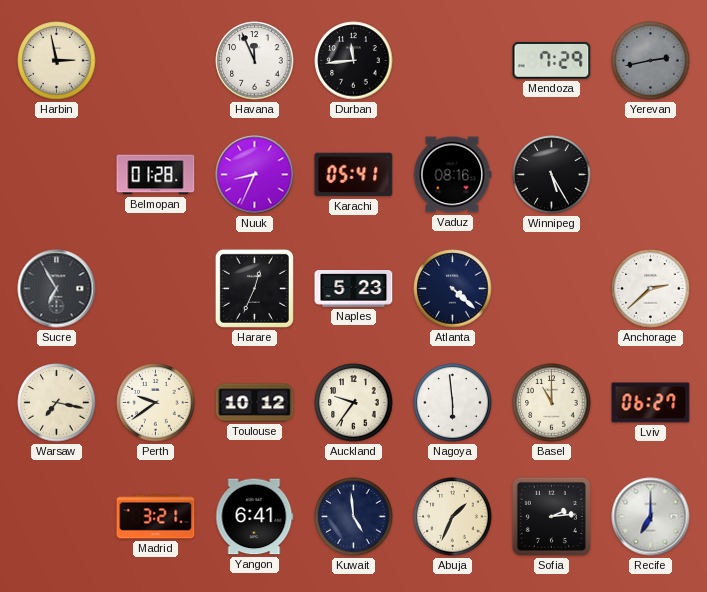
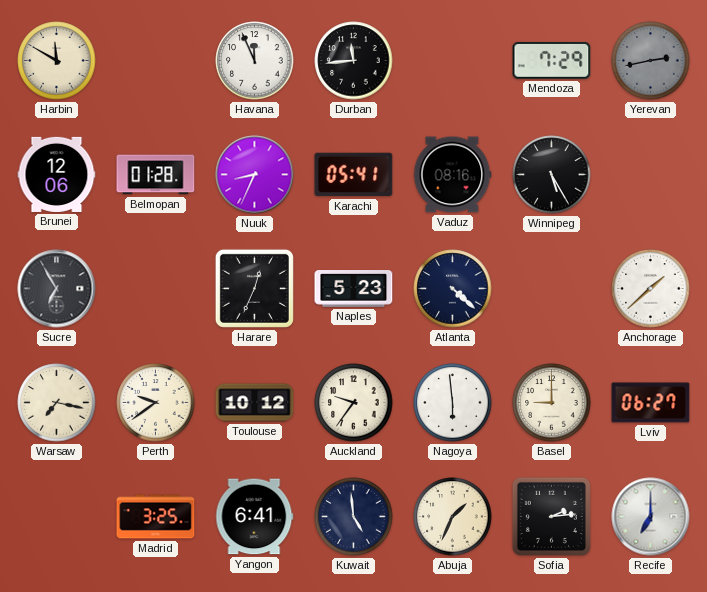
Harbin: 2:58 -> 11:50
Brunei: none -> 12:06
Anchorage: 2:38 -> 1:38
Basel: 11:00 -> 9:00
Madrid: 3:21 -> 3:25
